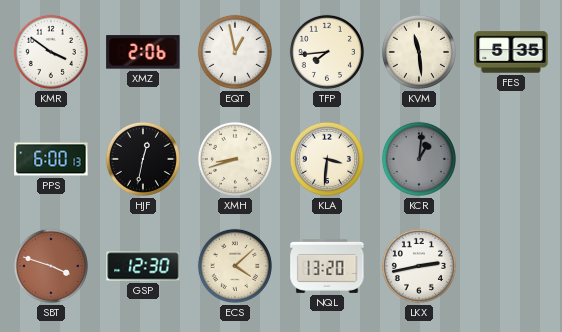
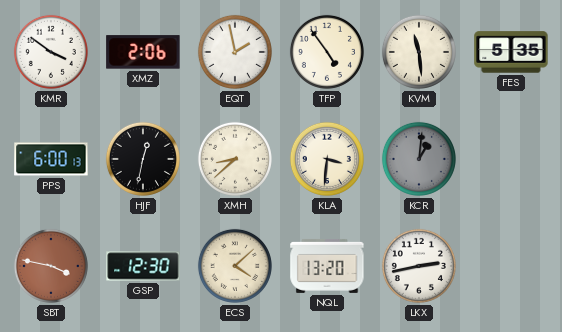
EQT: 12:58 -> 1:58
TFP: 7:44 -> 4:54
XMH: 8:42 -> 8:38
SBT: 3:48 -> 3:47
